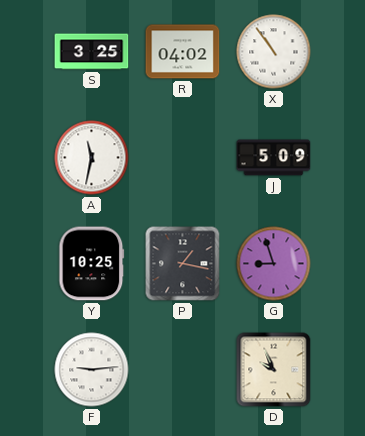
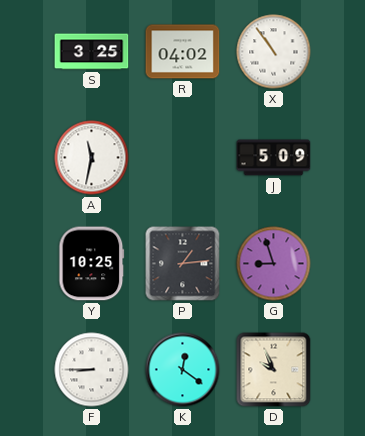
P: 1:17 -> 1:14
F: 9:14 -> 8:45
K: none -> 12:21
